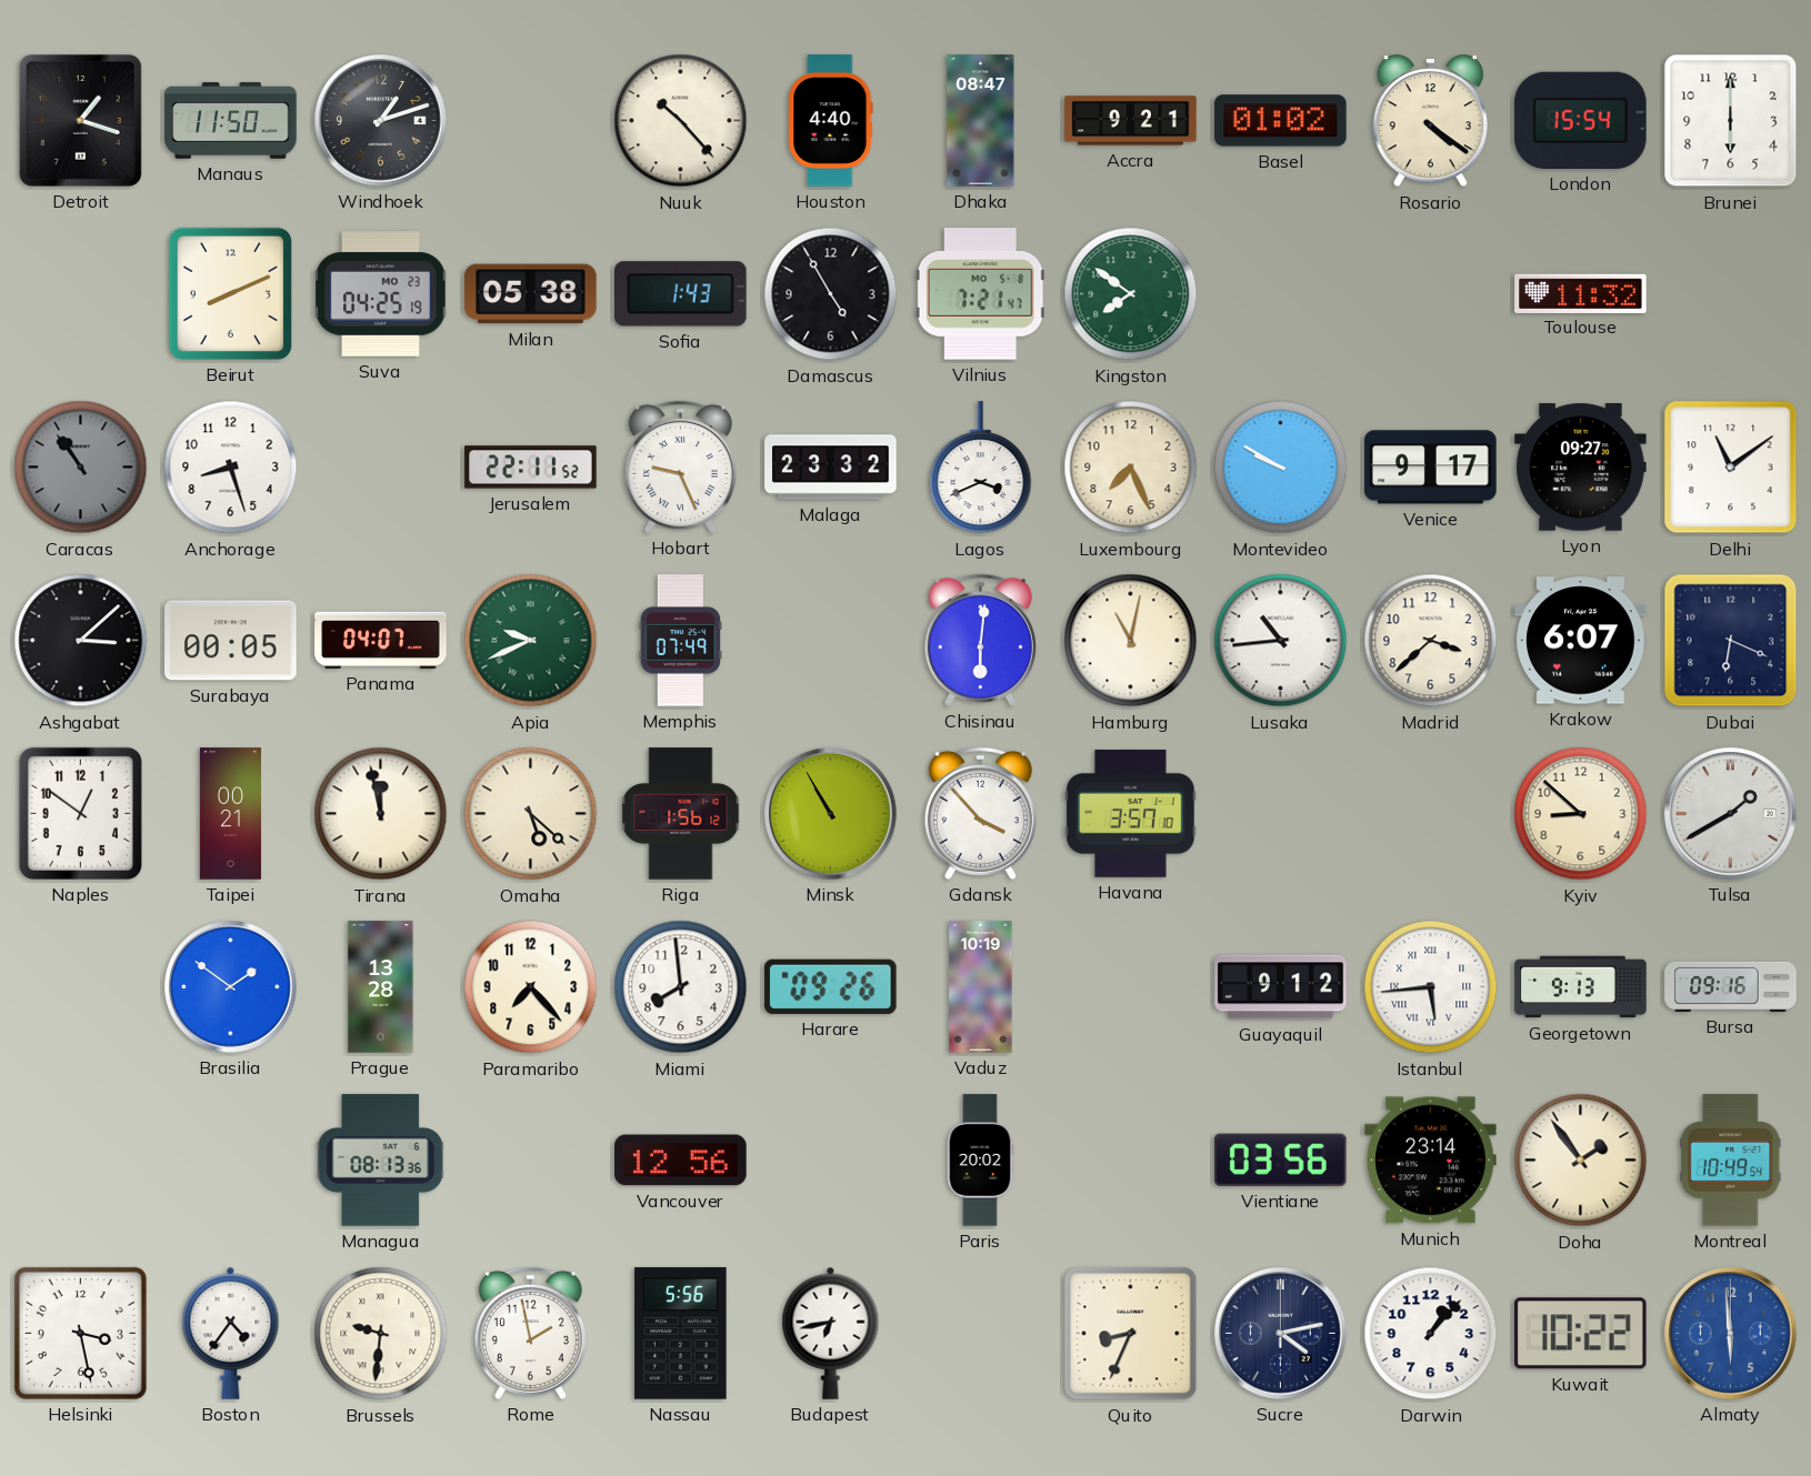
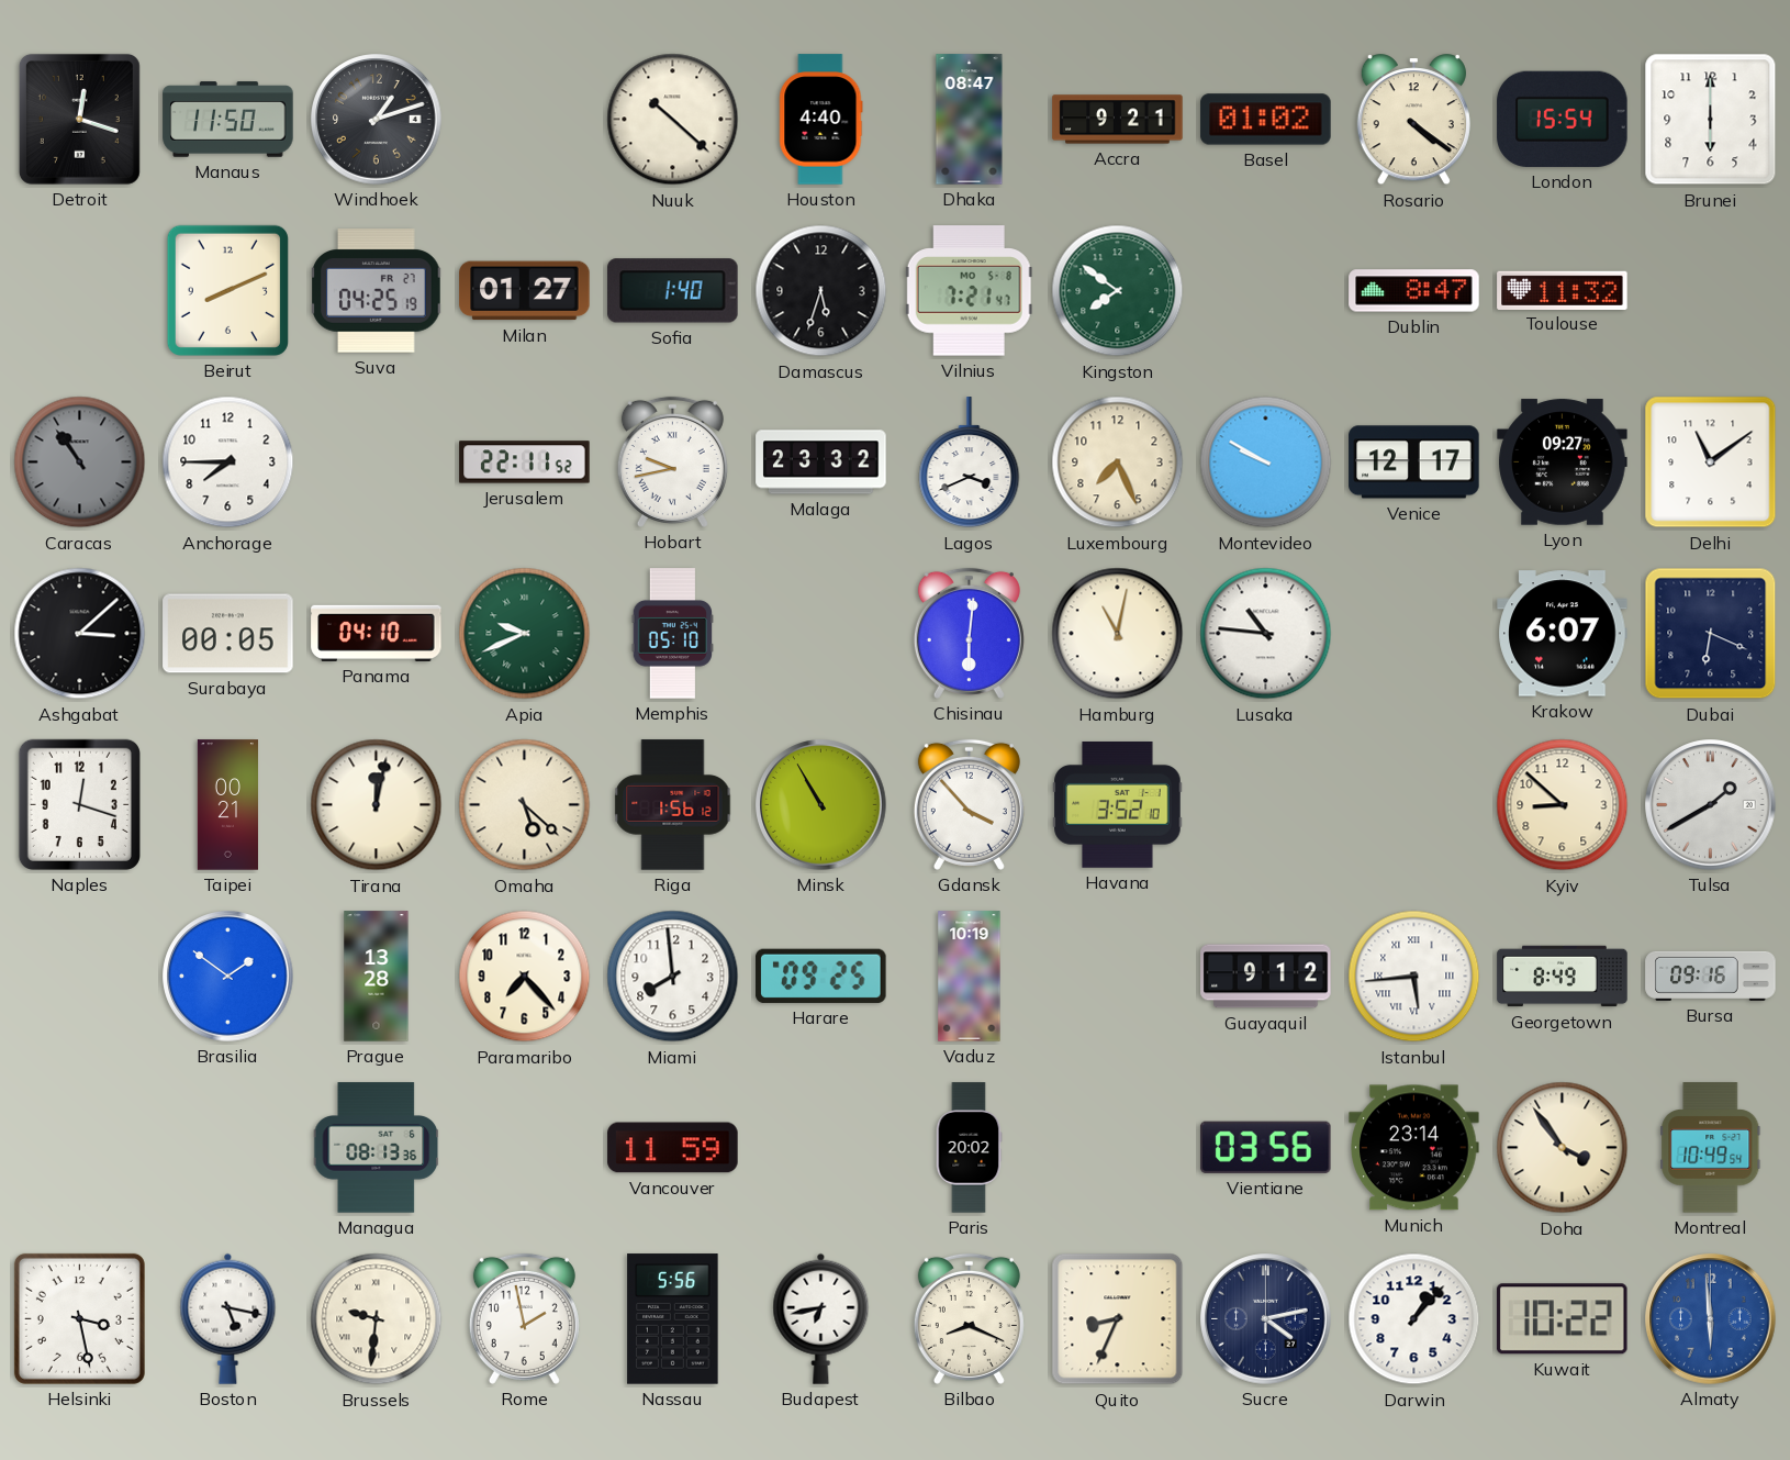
Detroit: 1:18 -> 12:18
Nuuk: 10:23 -> 10:22
Suva date: MO 23 -> FR 27
Milan: 05:38 -> 01:27
Sofia: 1:43 -> 1:40
Damascus: 4:55 -> 5:33
Dublin: none -> 8:47
Anchorage: 8:27 -> 7:45
Hobart: 9:26 -> 9:43
Venice: 9:17 -> 12:17
Panama: 04:07 -> 04:10
Memphis: 07:49 -> 05:10
Lusaka: 10:44 -> 10:46
Madrid: 3:38 -> none
Naples: 12:51 -> 12:18
Tirana: 11:58 -> 12:02
Havana: 3:57 -> 3:52
Harare: 09:26 -> 09:25
Georgetown: 9:13 -> 8:49
Vancouver: 12:56 -> 11:59
Doha: 1:54 -> 3:54
Boston: 4:36 -> 5:17
Bilbao: none -> 8:19
